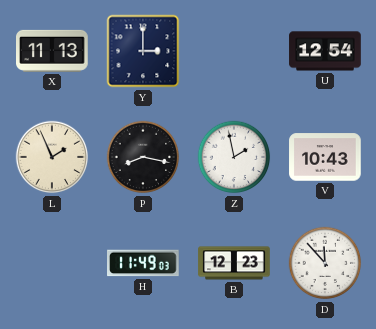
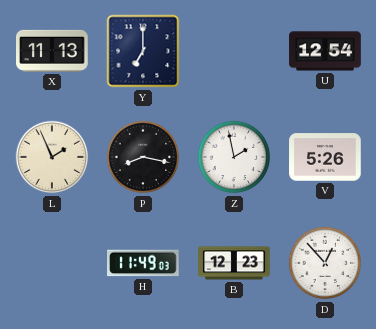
Y: 3:00 -> 7:00
V: 10:43 -> 5:26
D: 11:53 -> 12:53
